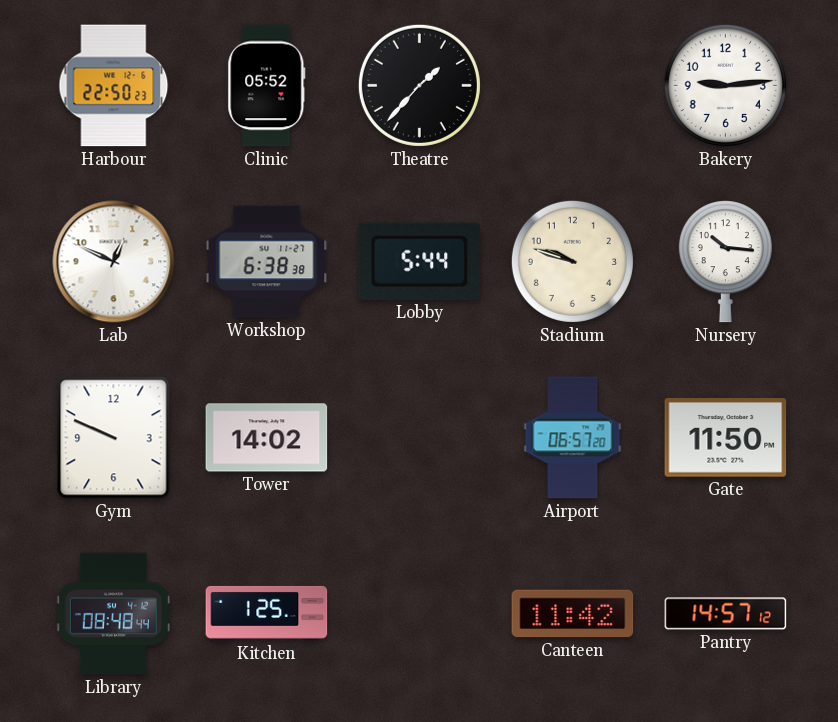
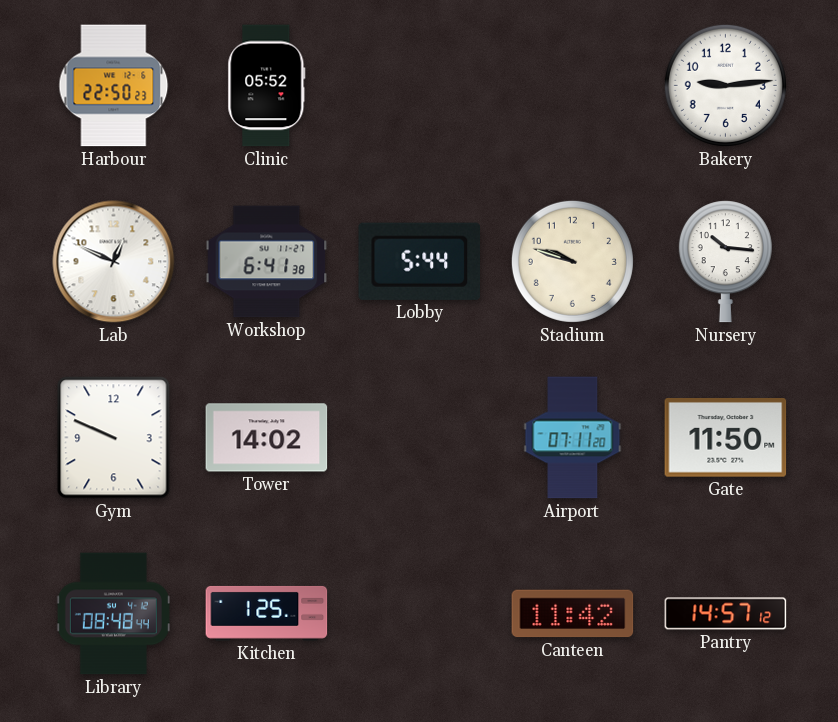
Theatre: 1:37 -> none
Workshop: 6:38 -> 6:41
Airport: 06:57 -> 07:11
